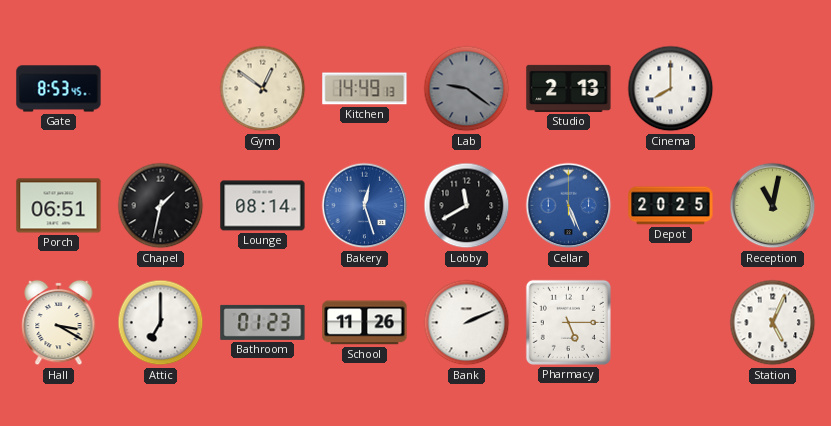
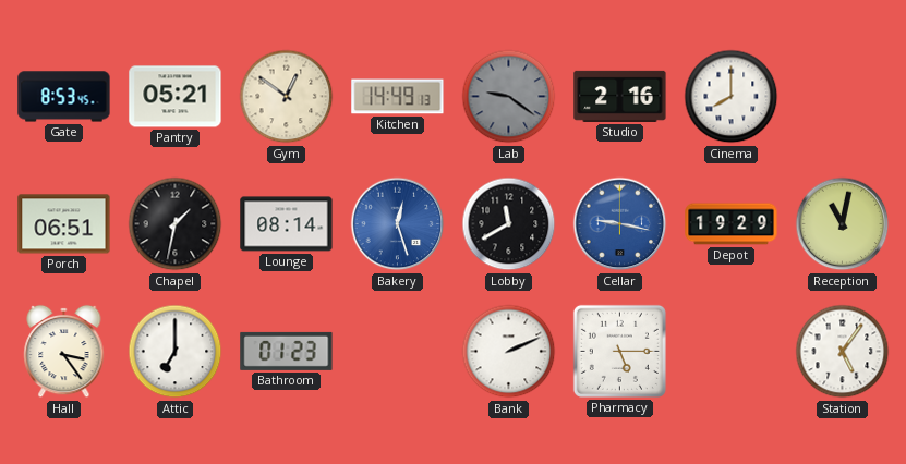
Pantry: none -> 05:21
Studio: 2:13 -> 2:16
Cellar: 5:26 -> 9:17
Depot: 20:25 -> 19:29
Hall: 3:20 -> 3:24
School: 11:26 -> none
Station: 5:04 -> 5:06
